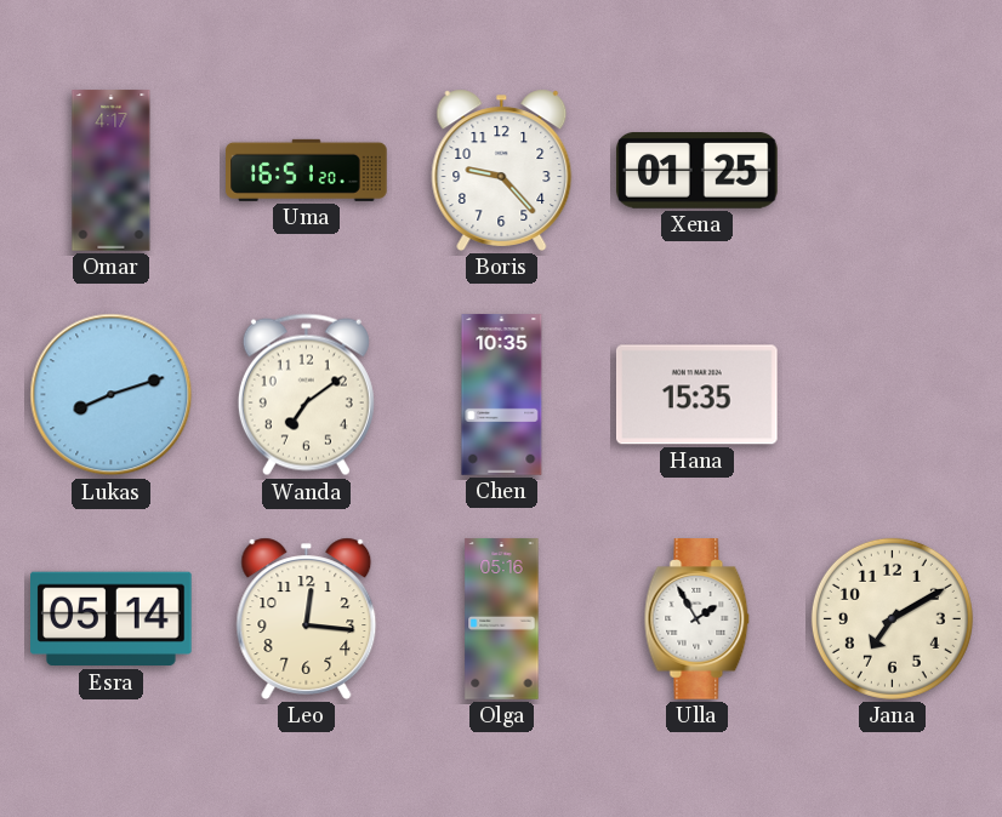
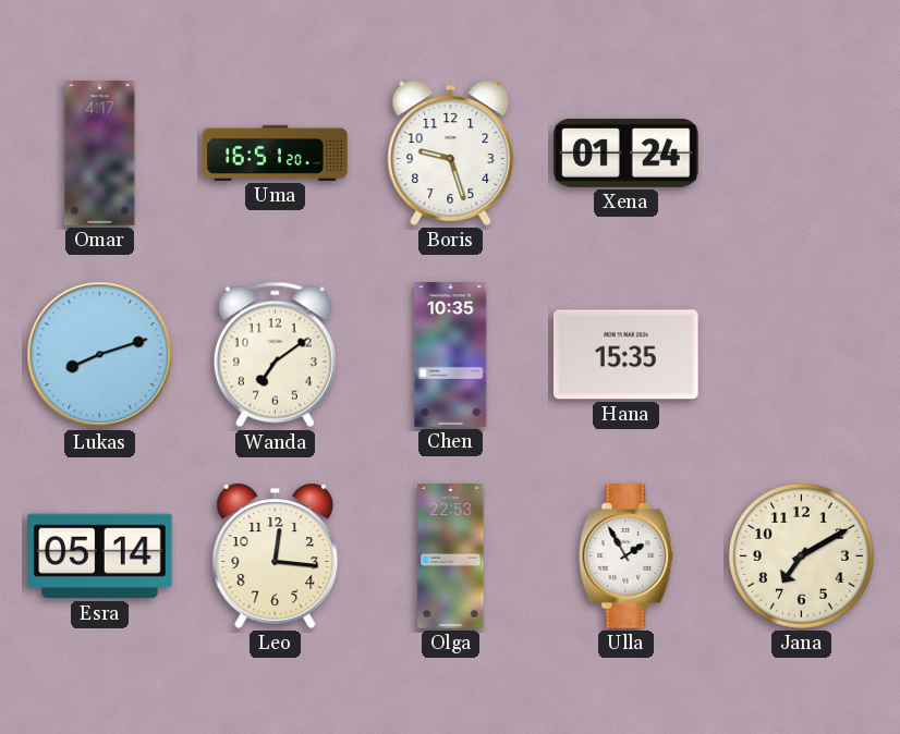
Boris: 9:23 -> 9:27
Xena: 01:25 -> 01:24
Olga: 05:16 -> 22:53
